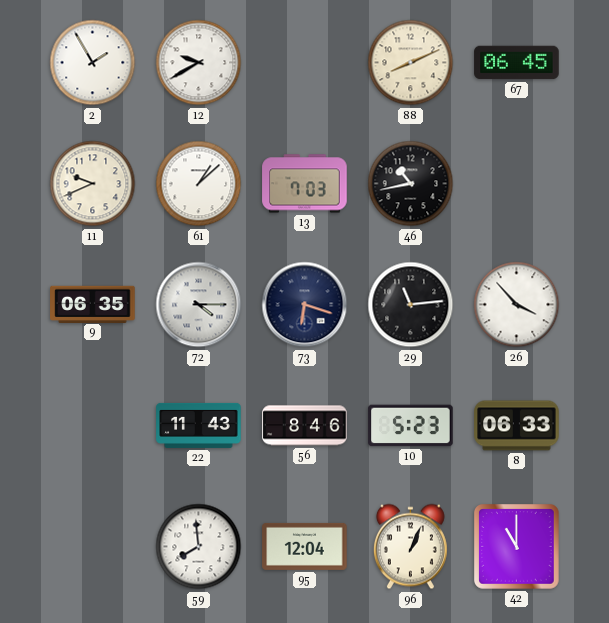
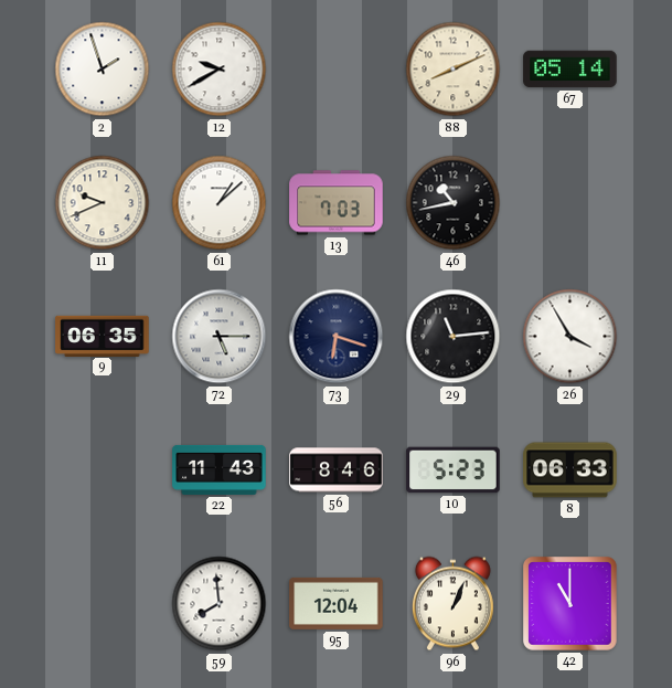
2: 1:55 -> 1:57
67: 06:45 -> 05:14
72: 4:15 -> 5:15
26: 3:53 -> 3:55
